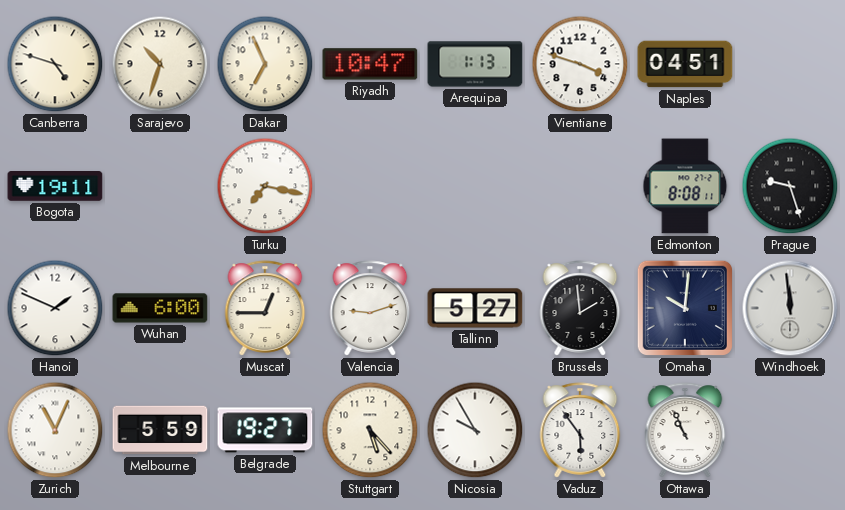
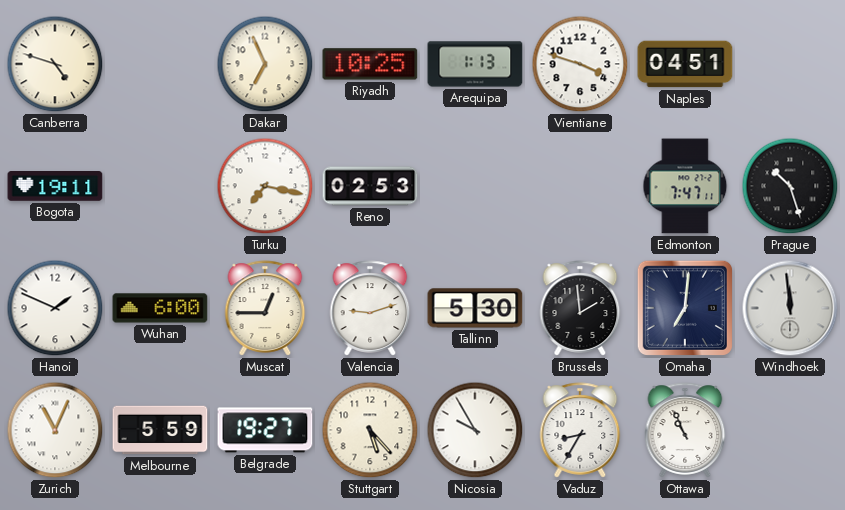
Sarajevo: 10:33 -> none
Riyadh: 10:47 -> 10:25
Reno: none -> 02:53
Edmonton: 8:08 -> 7:47
Prague: 9:27 -> 10:27
Tallinn: 5:27 -> 5:30
Omaha: 10:01 -> 7:01
Vaduz: 5:54 -> 8:35
